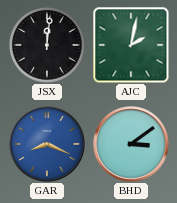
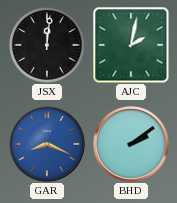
BHD: 3:09 -> 2:09
